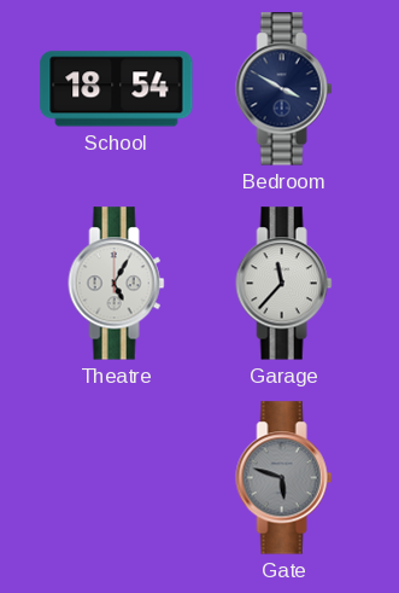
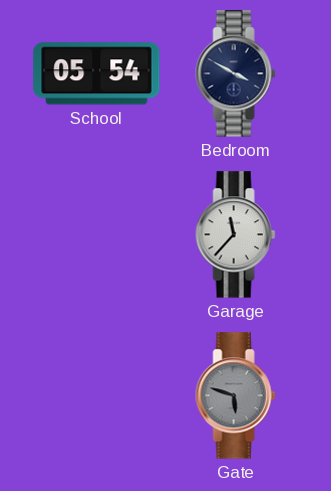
School: 18:54 -> 05:54
Theatre: 5:05 -> none
